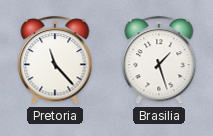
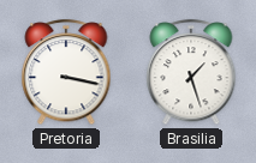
Pretoria: 11:23 -> 3:17
